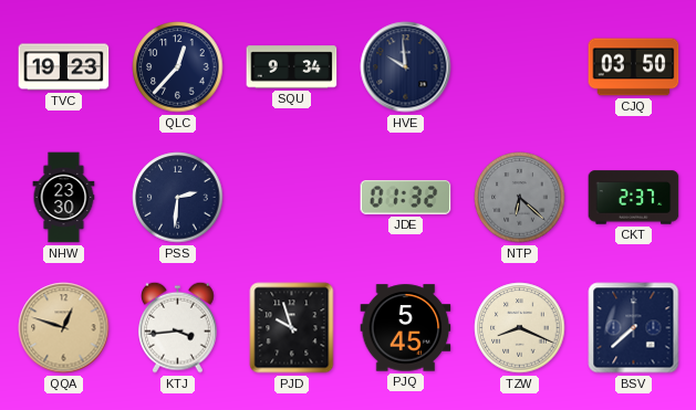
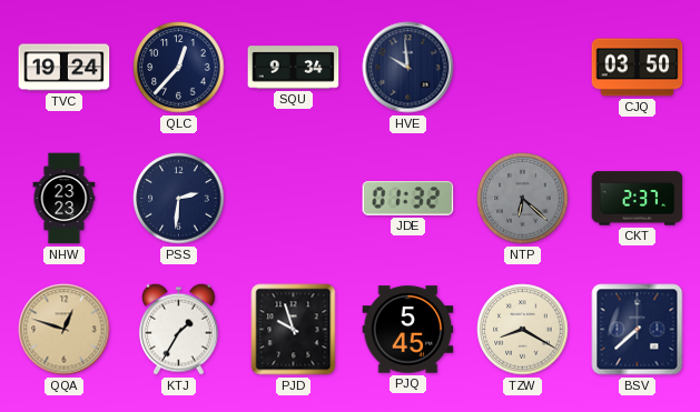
TVC: 19:23 -> 19:24
NHW: 23:30 -> 23:23
KTJ: 3:44 -> 1:35
TZW: 8:19 -> 8:20
